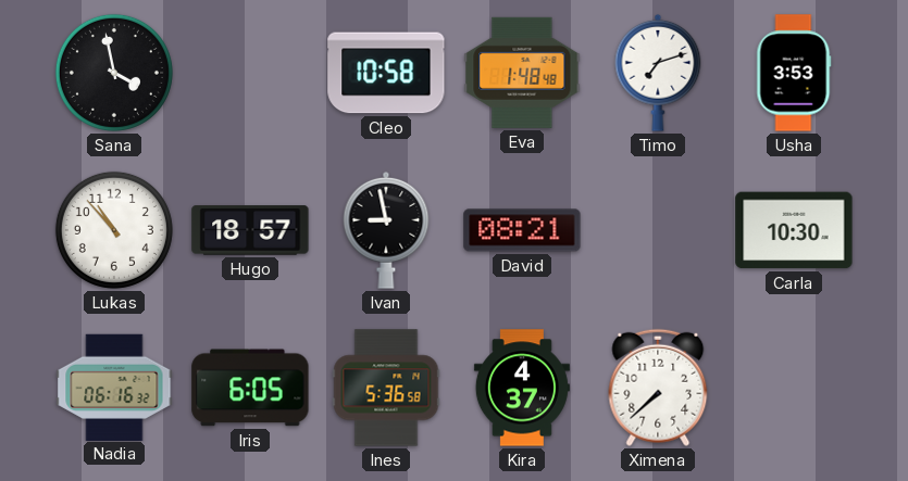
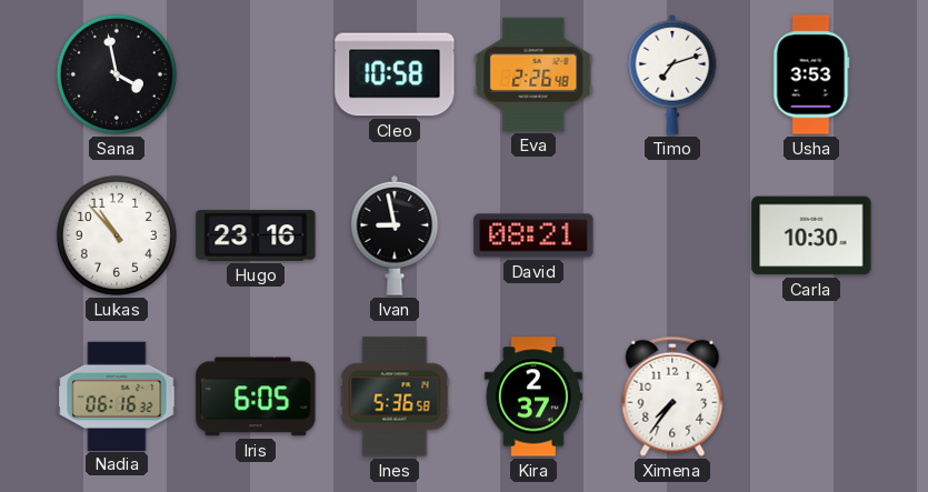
Eva: 1:48 -> 2:26
Hugo: 18:57 -> 23:16
Kira: 4:37 -> 2:37
Ximena: 7:38 -> 7:36
